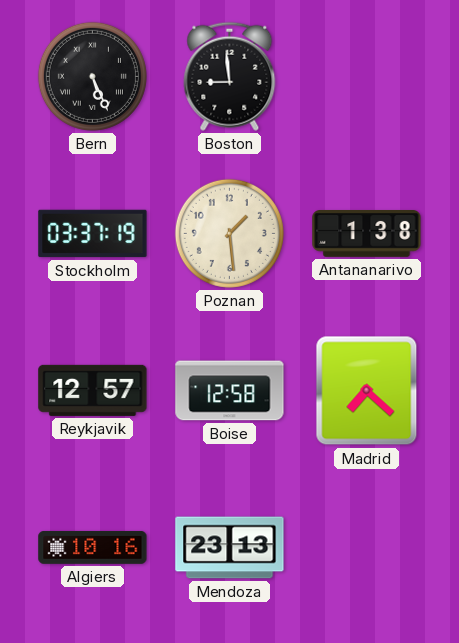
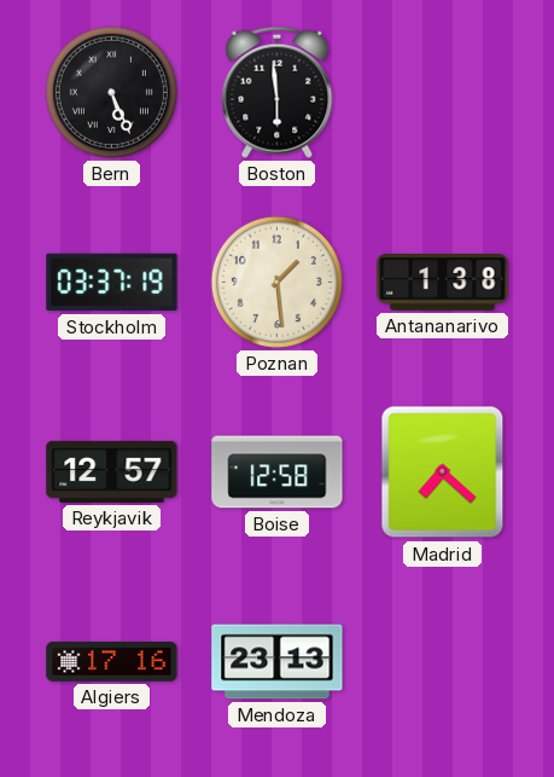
Boston: 8:59 -> 5:59
Algiers: 10:16 -> 17:16
